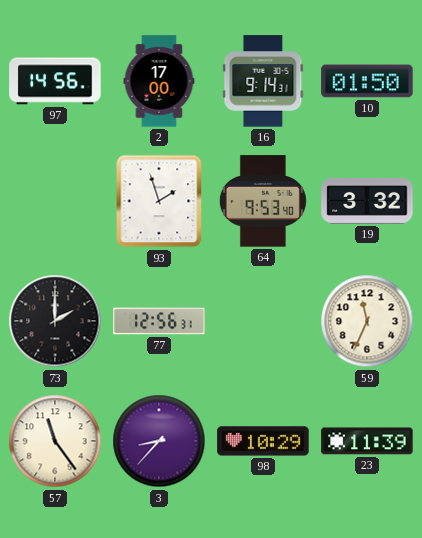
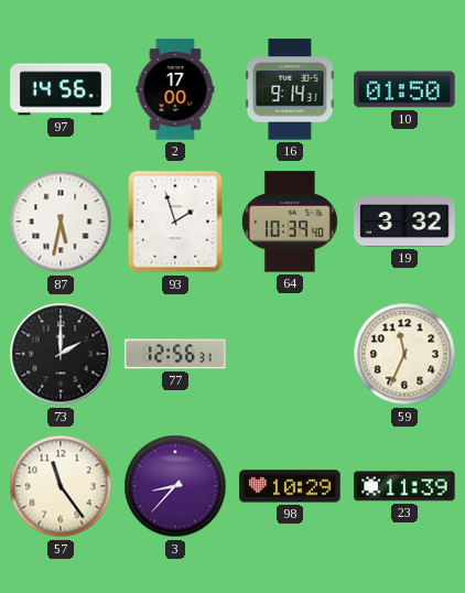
87: none -> 5:32
64: 9:53 -> 10:39
